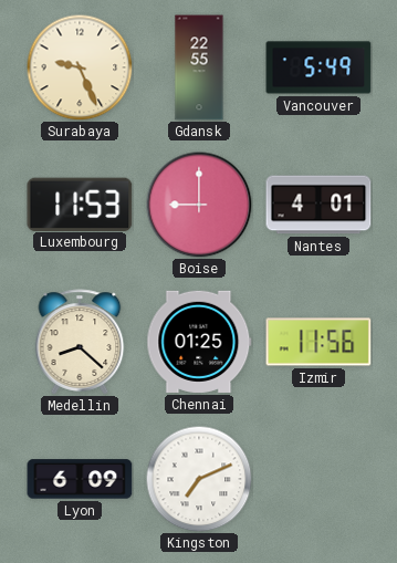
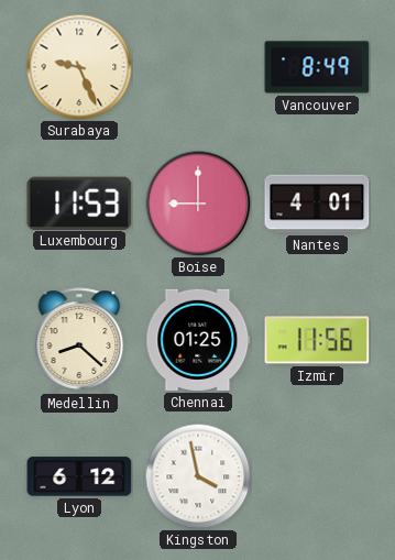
Gdansk: 22:55 -> none
Vancouver: 5:49 -> 8:49
Lyon: 6:09 -> 6:12
Kingston: 7:11 -> 3:58
